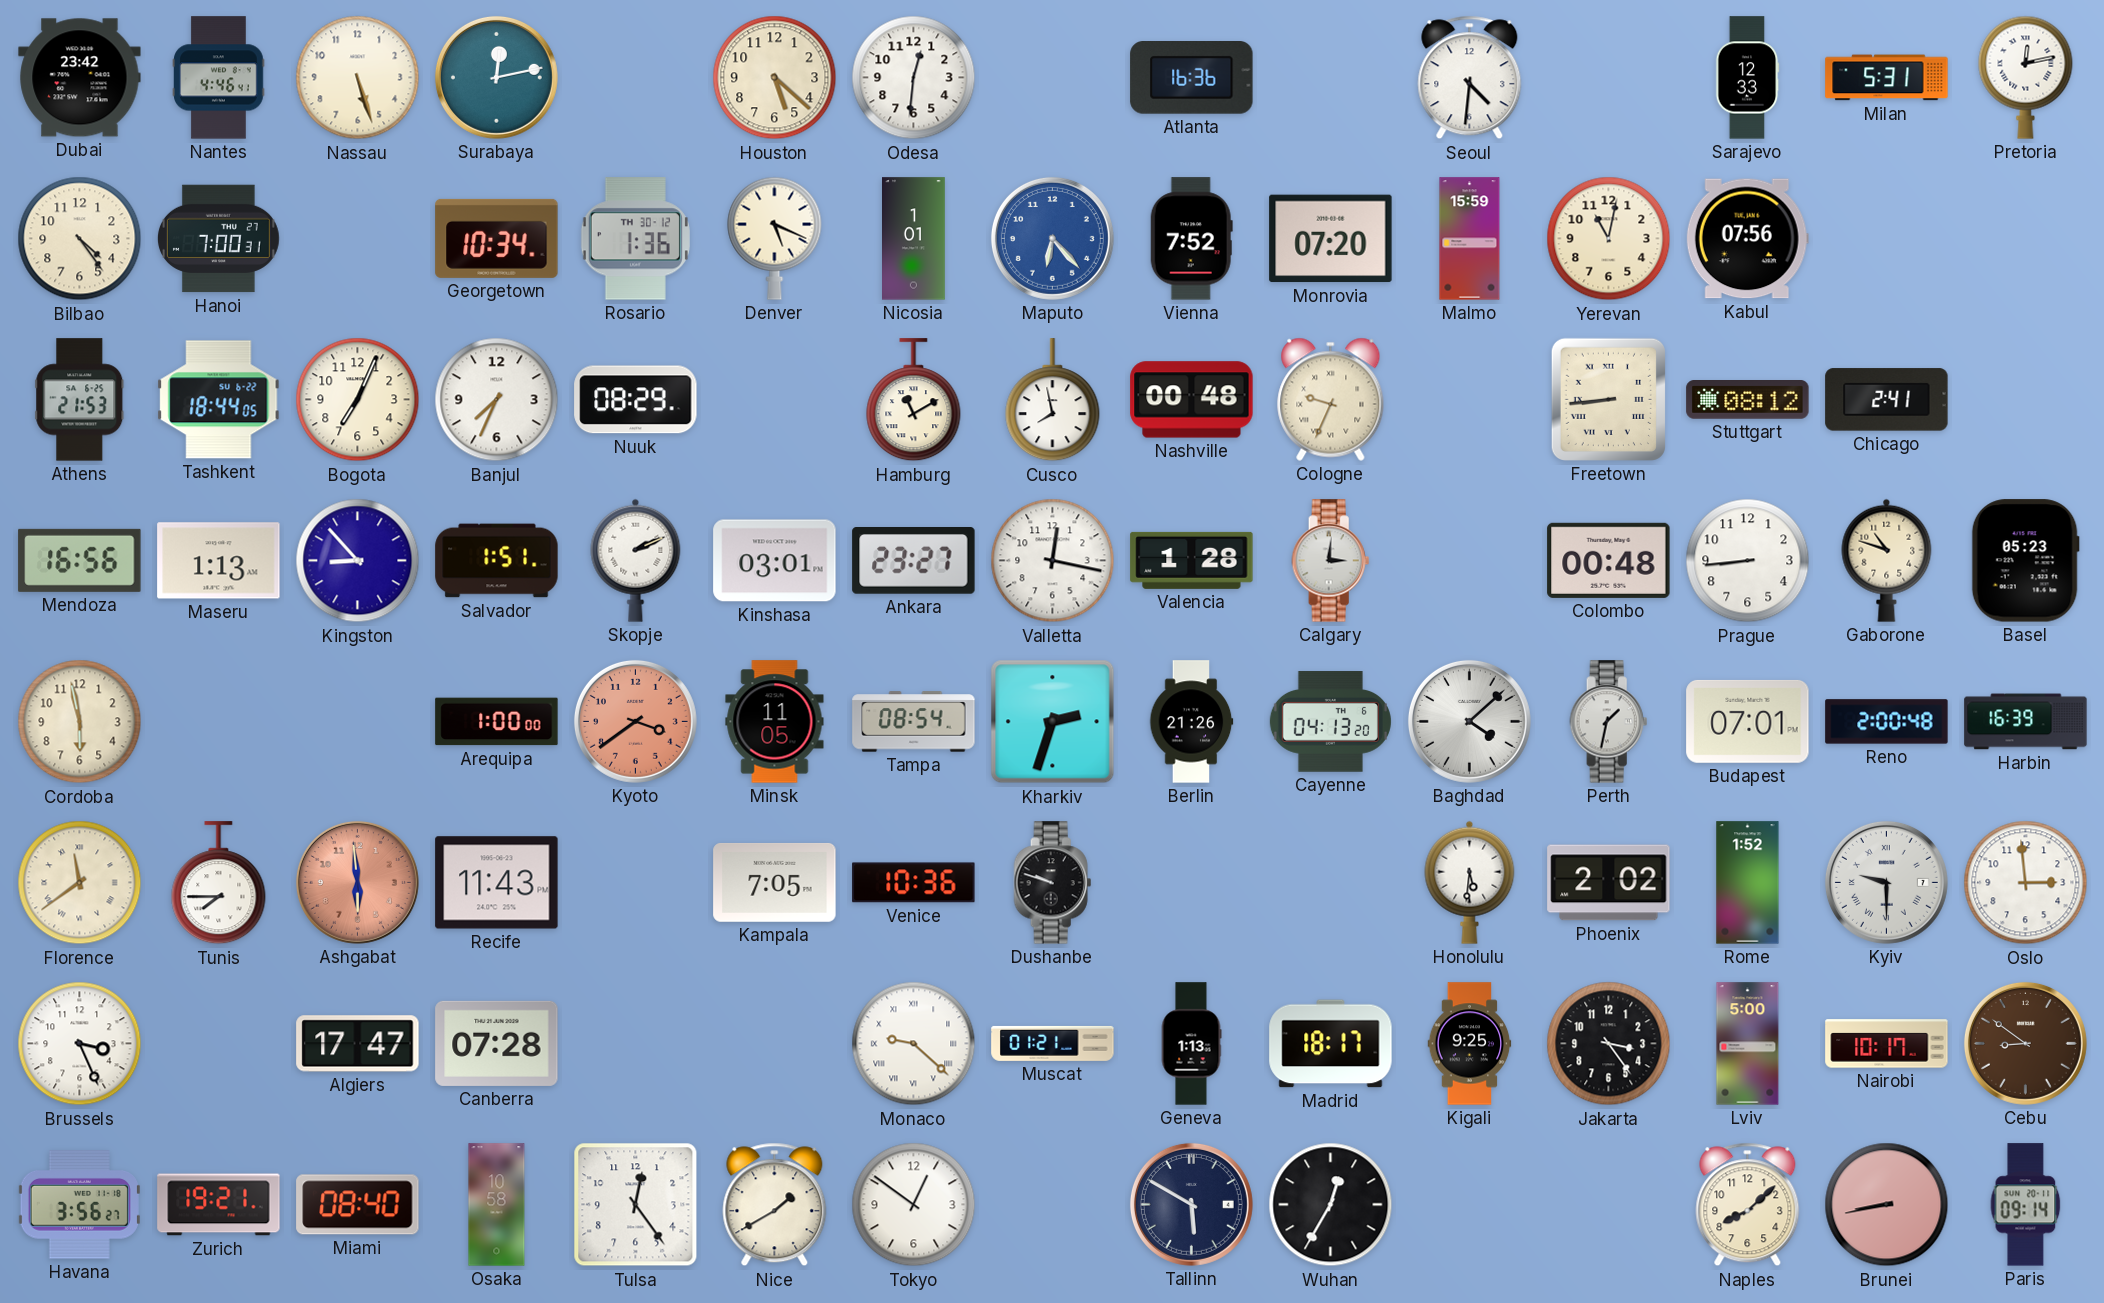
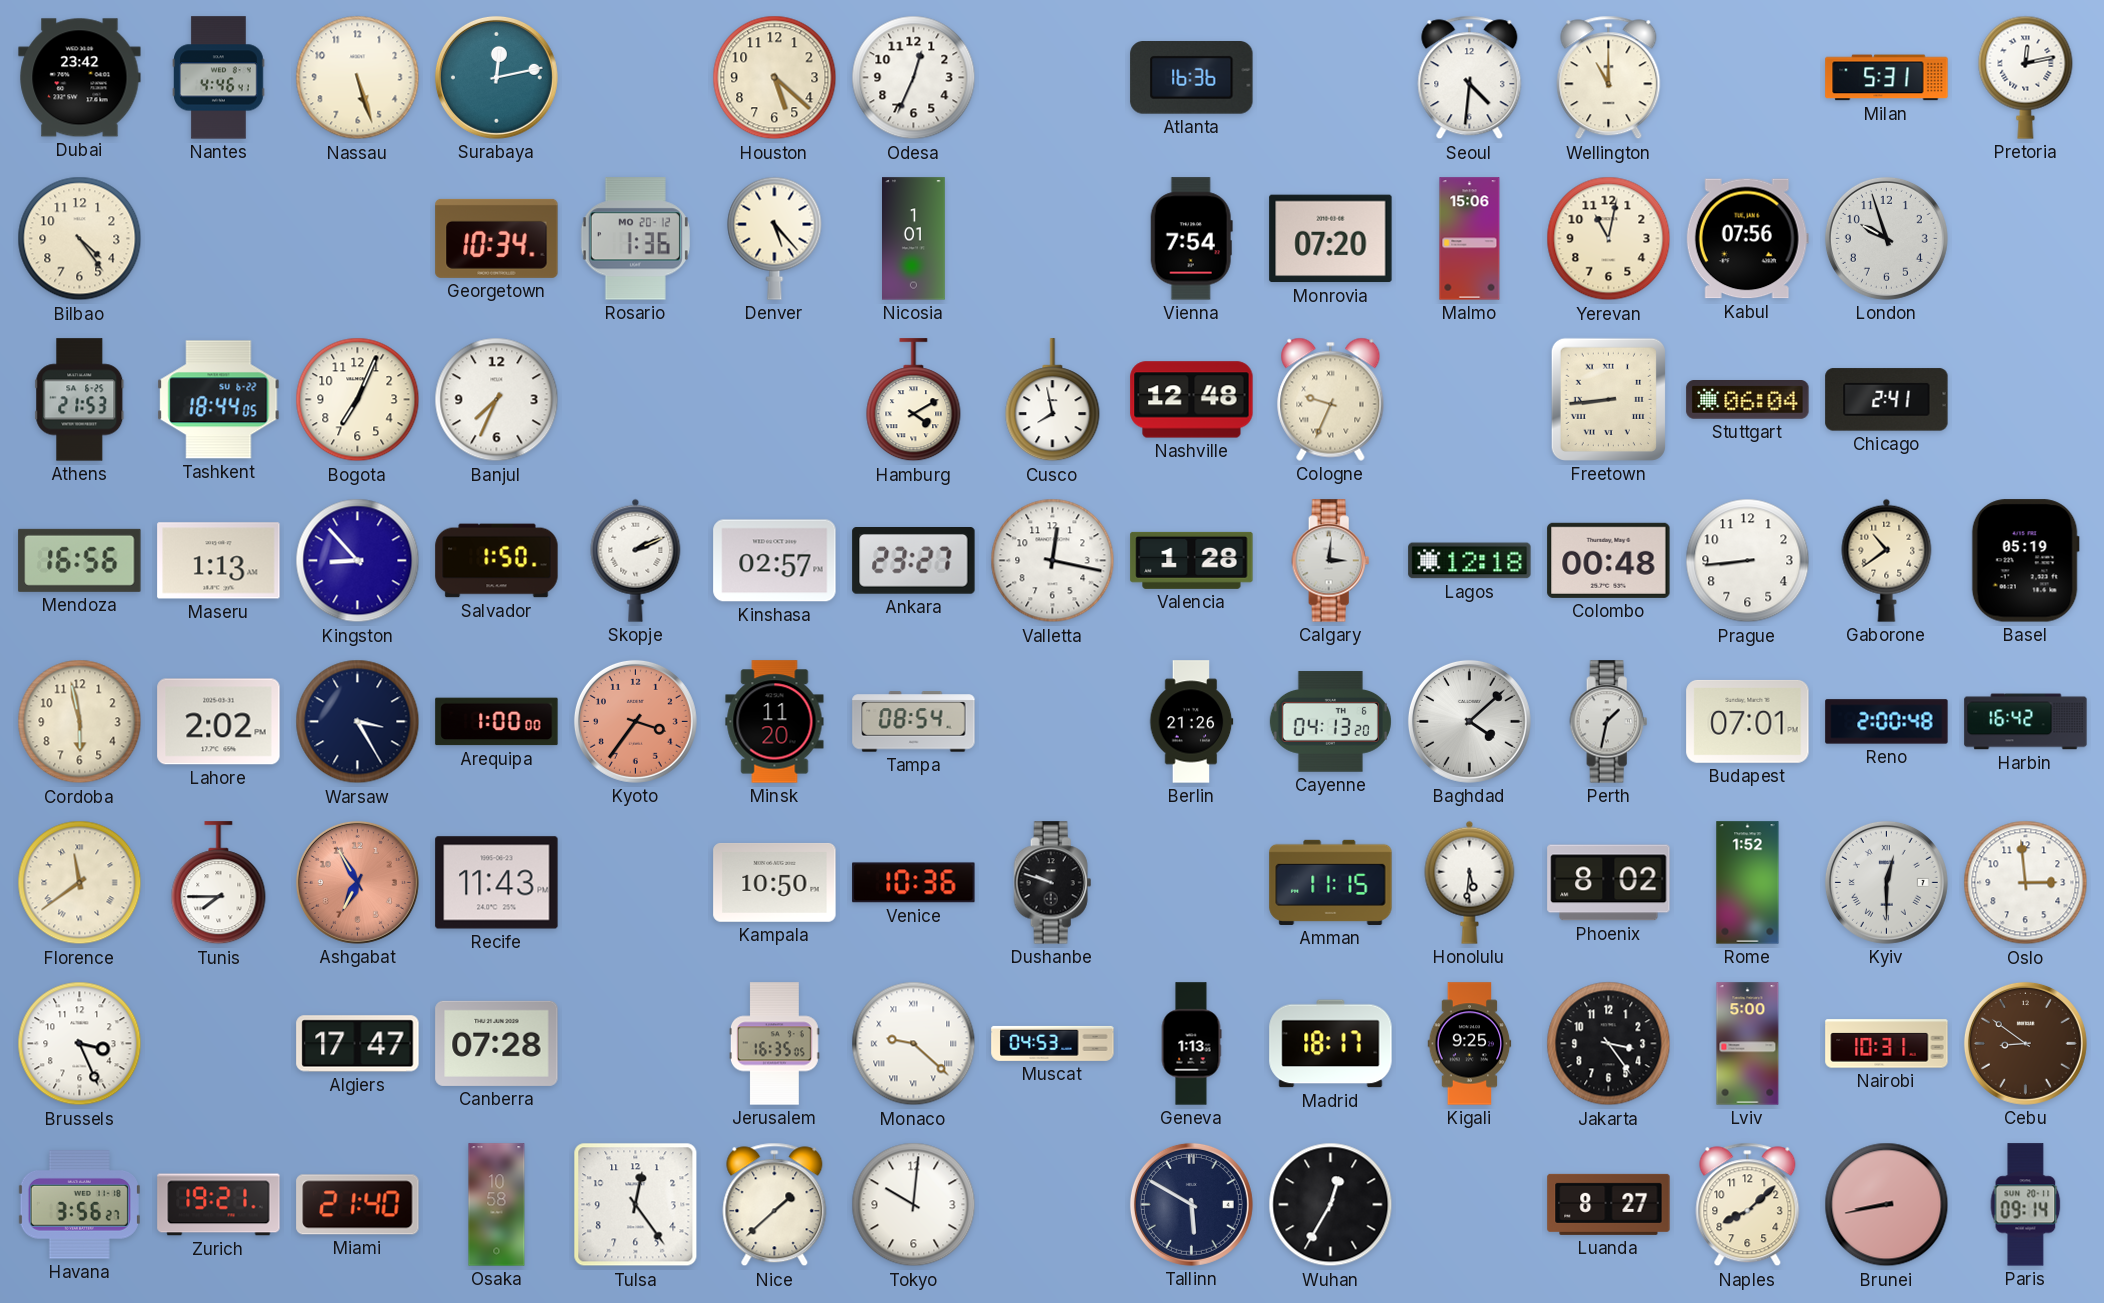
Odesa: 12:31 -> 12:34
Wellington: none -> 11:00
Sarajevo: 12:33 -> none
Hanoi: 7:00 -> none
Rosario date: TH 30-12 -> MO 20-12
Denver: 5:19 -> 5:23
Maputo: 6:23 -> none
Vienna: 7:52 -> 7:54
Malmo: 15:59 -> 15:06
London: none -> 9:57
Nuuk: 08:29 -> none
Hamburg: 11:10 -> 4:10
Nashville: 00:48 -> 12:48
Stuttgart: 08:12 -> 06:04
Salvador: 1:51 -> 1:50
Kinshasa: 03:01 -> 02:57
Lagos: none -> 12:18
Gaborone: 10:48 -> 10:39
Basel: 05:23 -> 05:19
Lahore: none -> 2:02
Warsaw: none -> 3:25
Kyoto: 3:39 -> 3:36
Minsk: 11:05 -> 11:20
Kharkiv: 2:33 -> none
Harbin: 16:39 -> 16:42
Ashgabat: 5:59 -> 6:55
Kampala: 7:05 -> 10:50
Amman: none -> 11:15
Phoenix: 2:02 -> 8:02
Kyiv: 9:30 -> 12:30
Jerusalem: none -> 16:35
Muscat: 01:21 -> 04:53
Nairobi: 10:17 -> 10:31
Miami: 08:40 -> 21:40
Nice: 1:40 -> 1:38
Tokyo: 12:51 -> 10:01
Luanda: none -> 8:27
